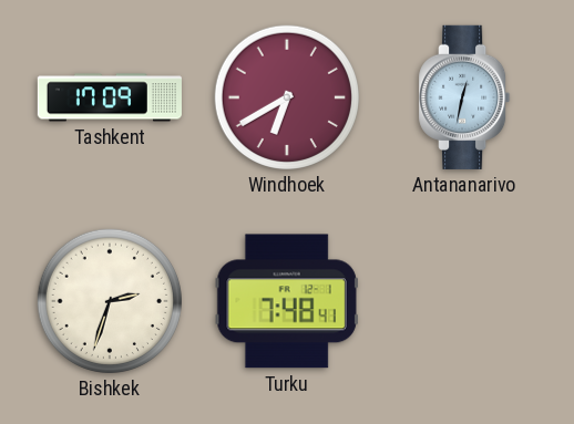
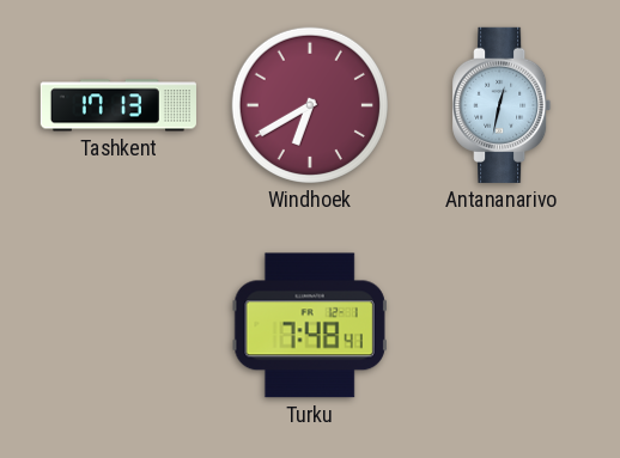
Tashkent: 17:09 -> 17:13
Bishkek: 2:33 -> none
